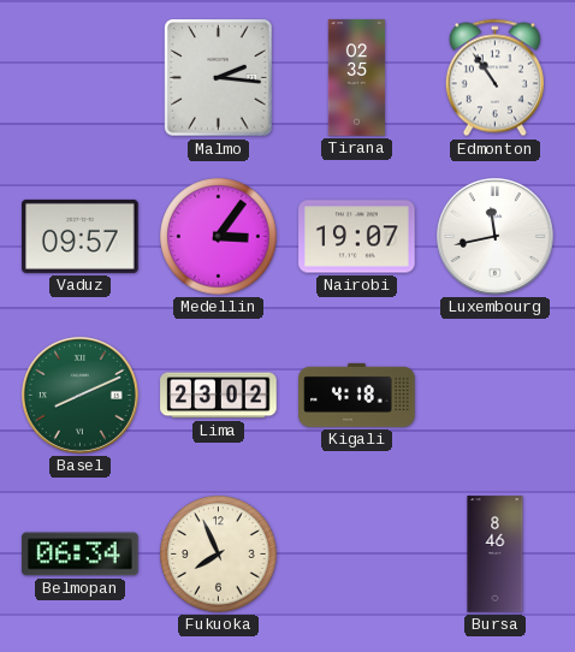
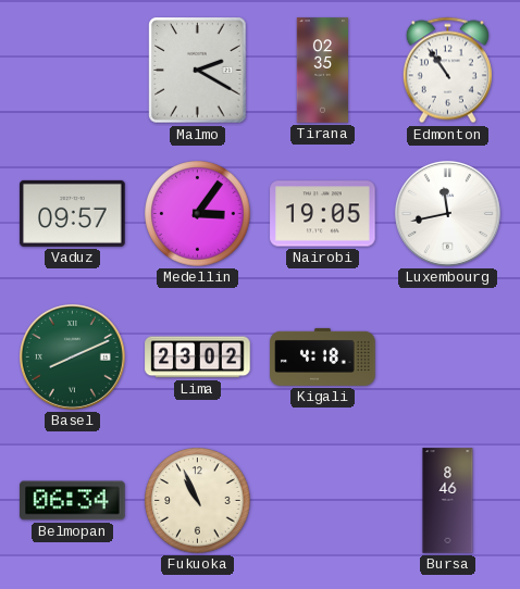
Malmo: 2:16 -> 2:20
Nairobi: 19:07 -> 19:05
Fukuoka: 7:56 -> 10:56
